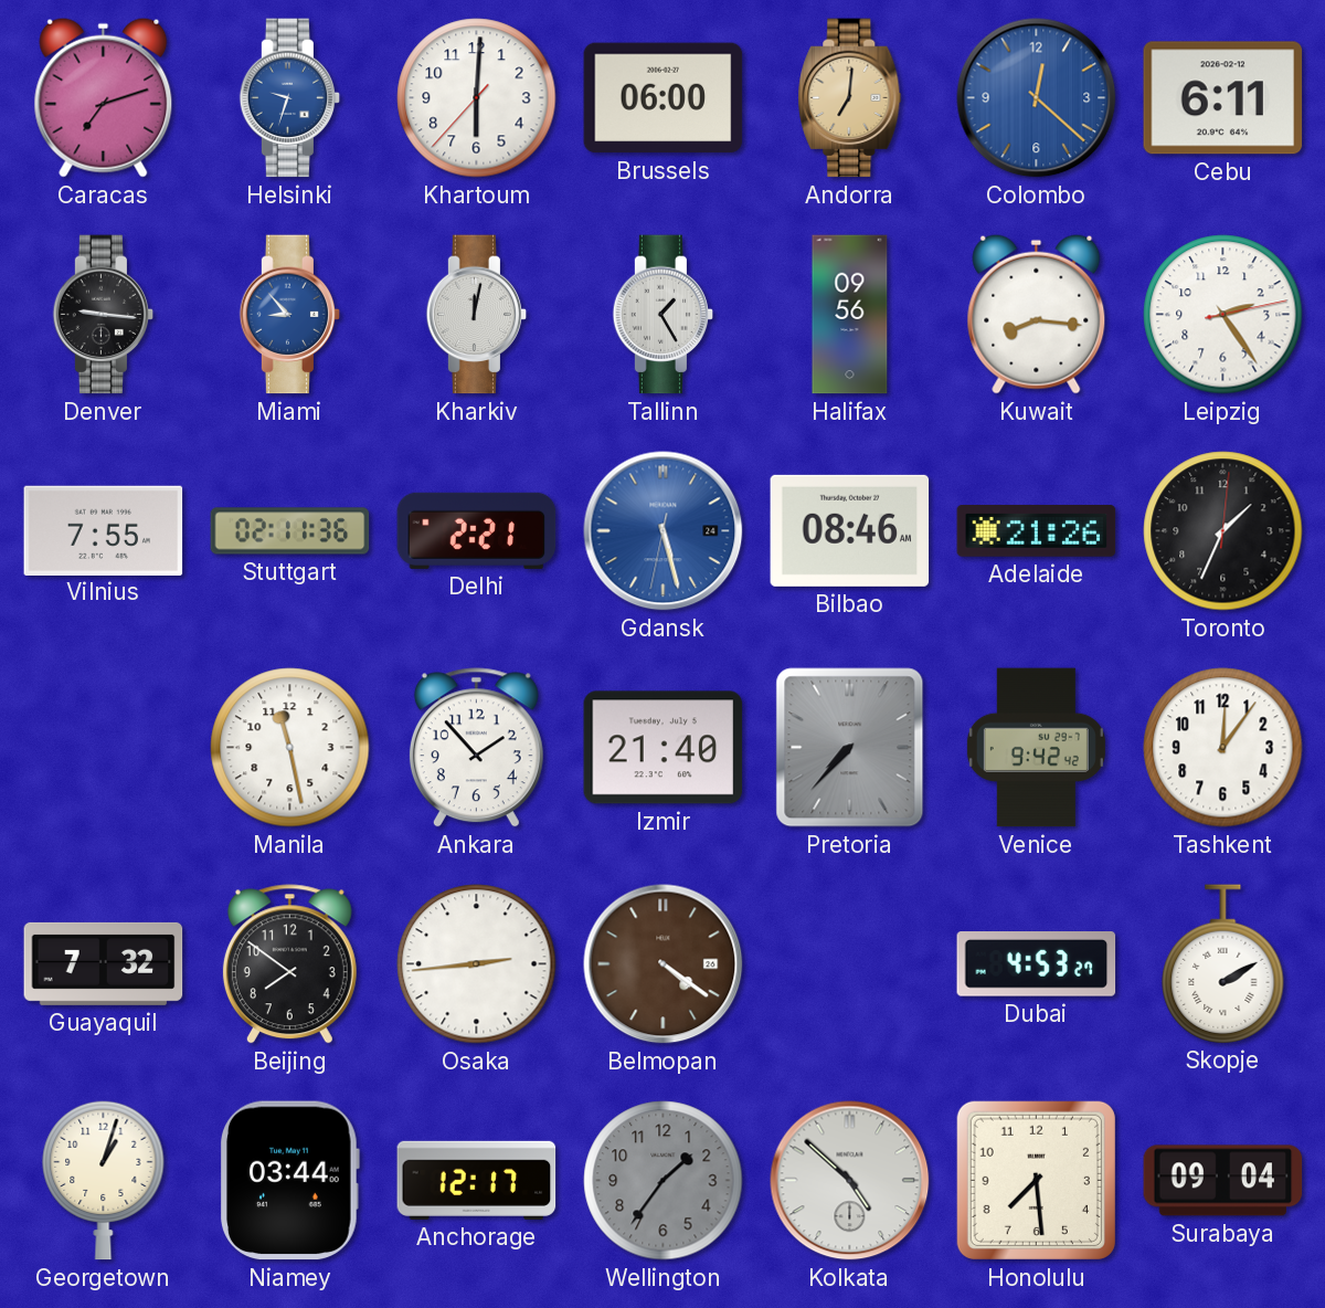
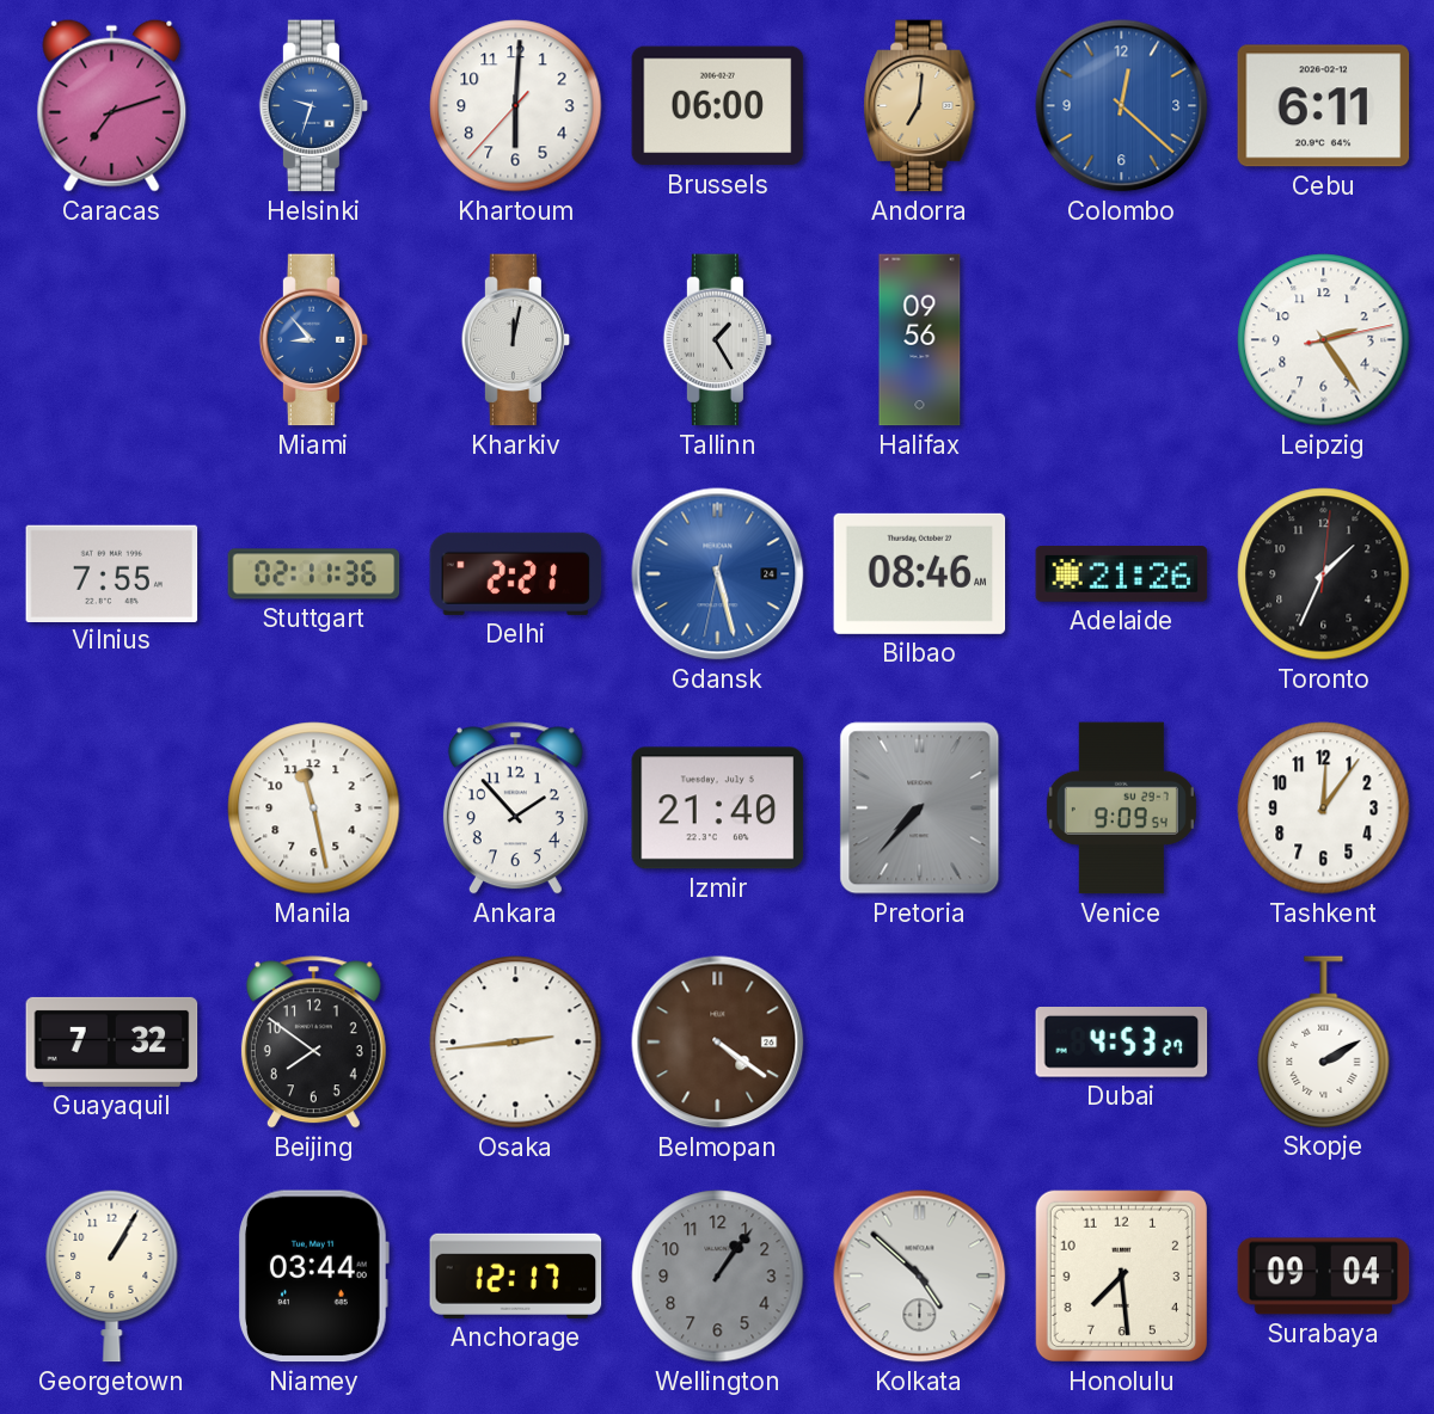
Denver: 9:16 -> none
Kuwait: 8:16 -> none
Venice: 9:42 -> 9:09
Georgetown: 1:03 -> 1:05
Wellington: 1:36 -> 1:06
